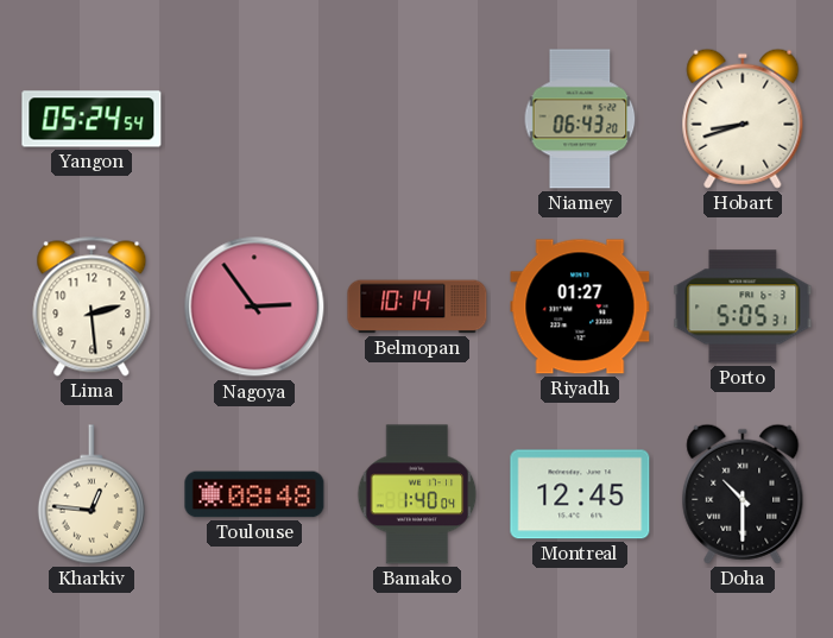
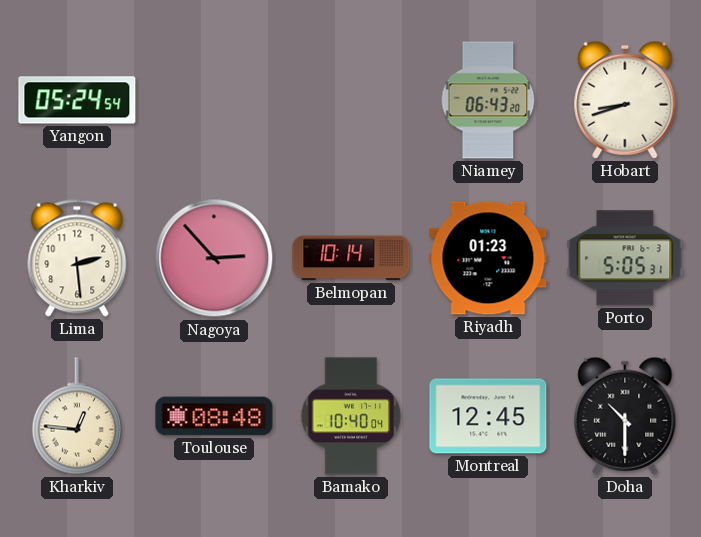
Nagoya: 2:54 -> 2:53
Riyadh: 01:27 -> 01:23
Bamako: 1:40 -> 10:40
